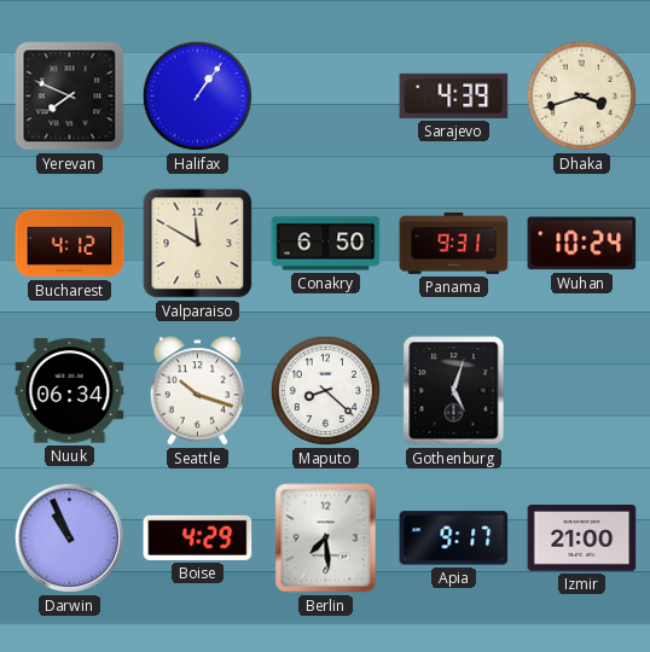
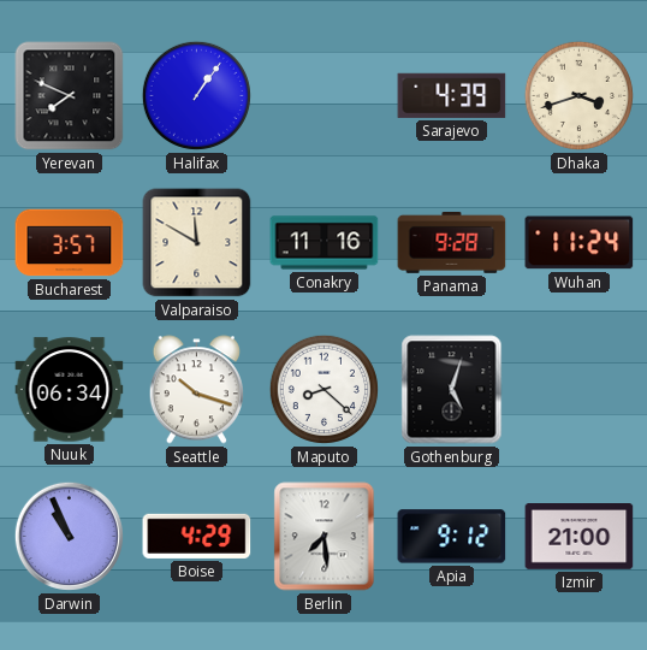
Bucharest: 4:12 -> 3:57
Conakry: 6:50 -> 11:16
Panama: 9:31 -> 9:28
Wuhan: 10:24 -> 11:24
Apia: 9:17 -> 9:12
